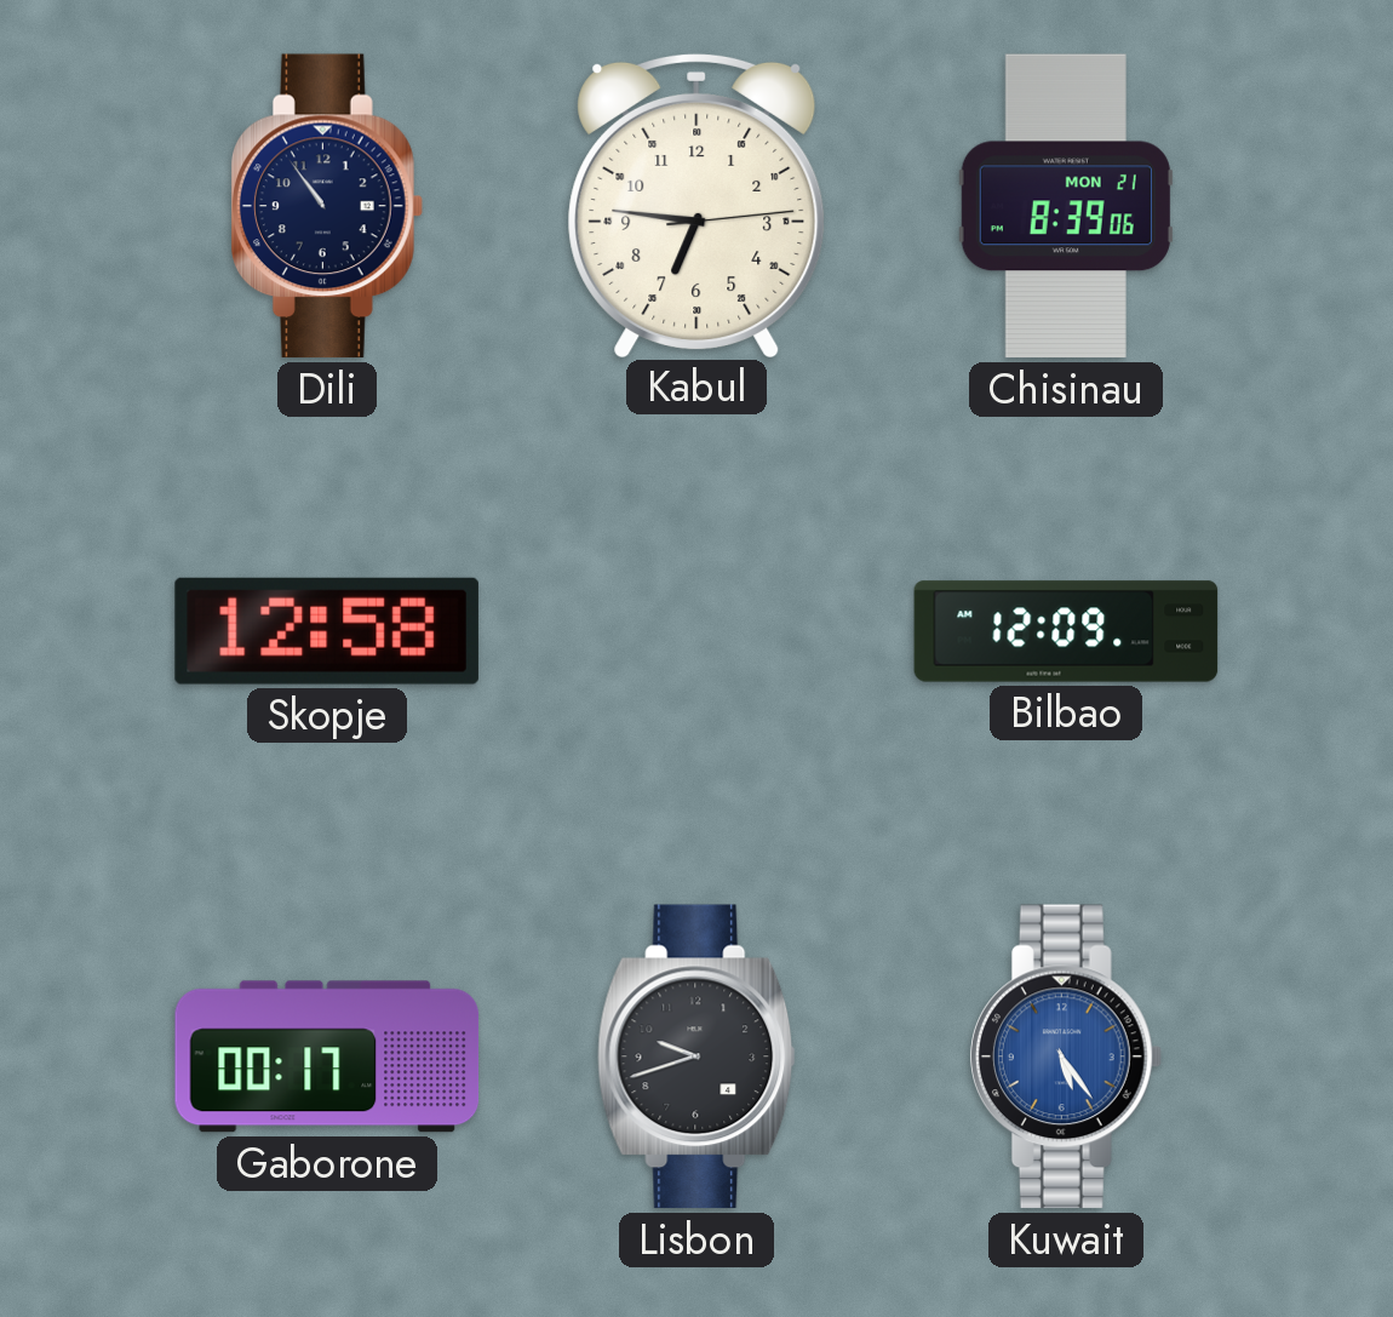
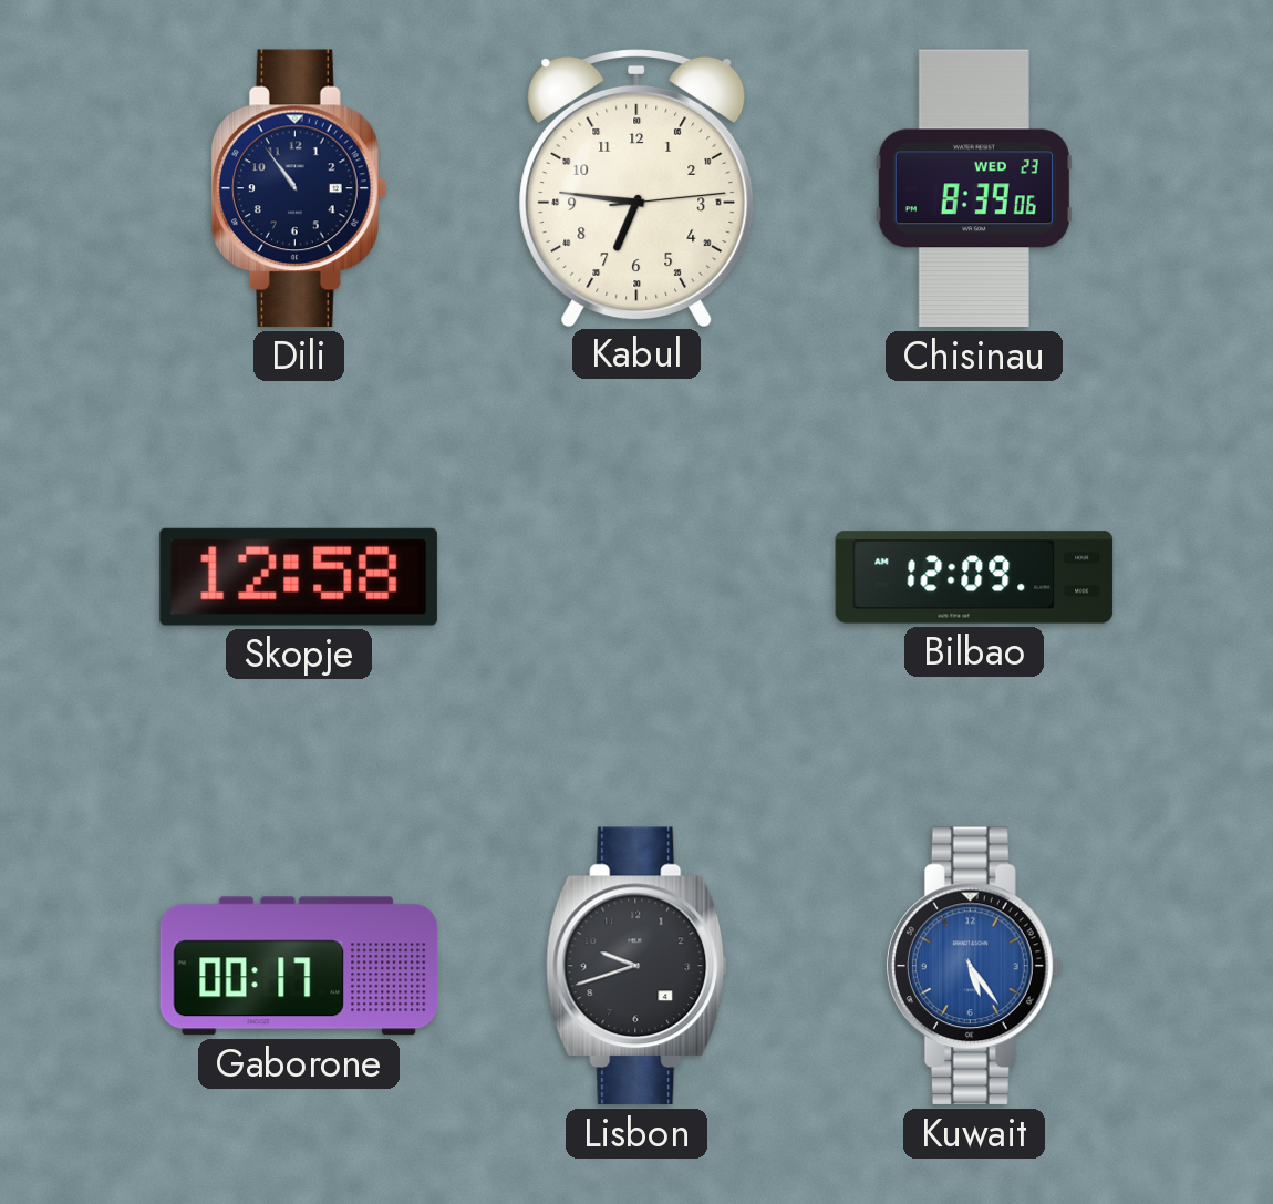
Chisinau date: MON 21 -> WED 23
